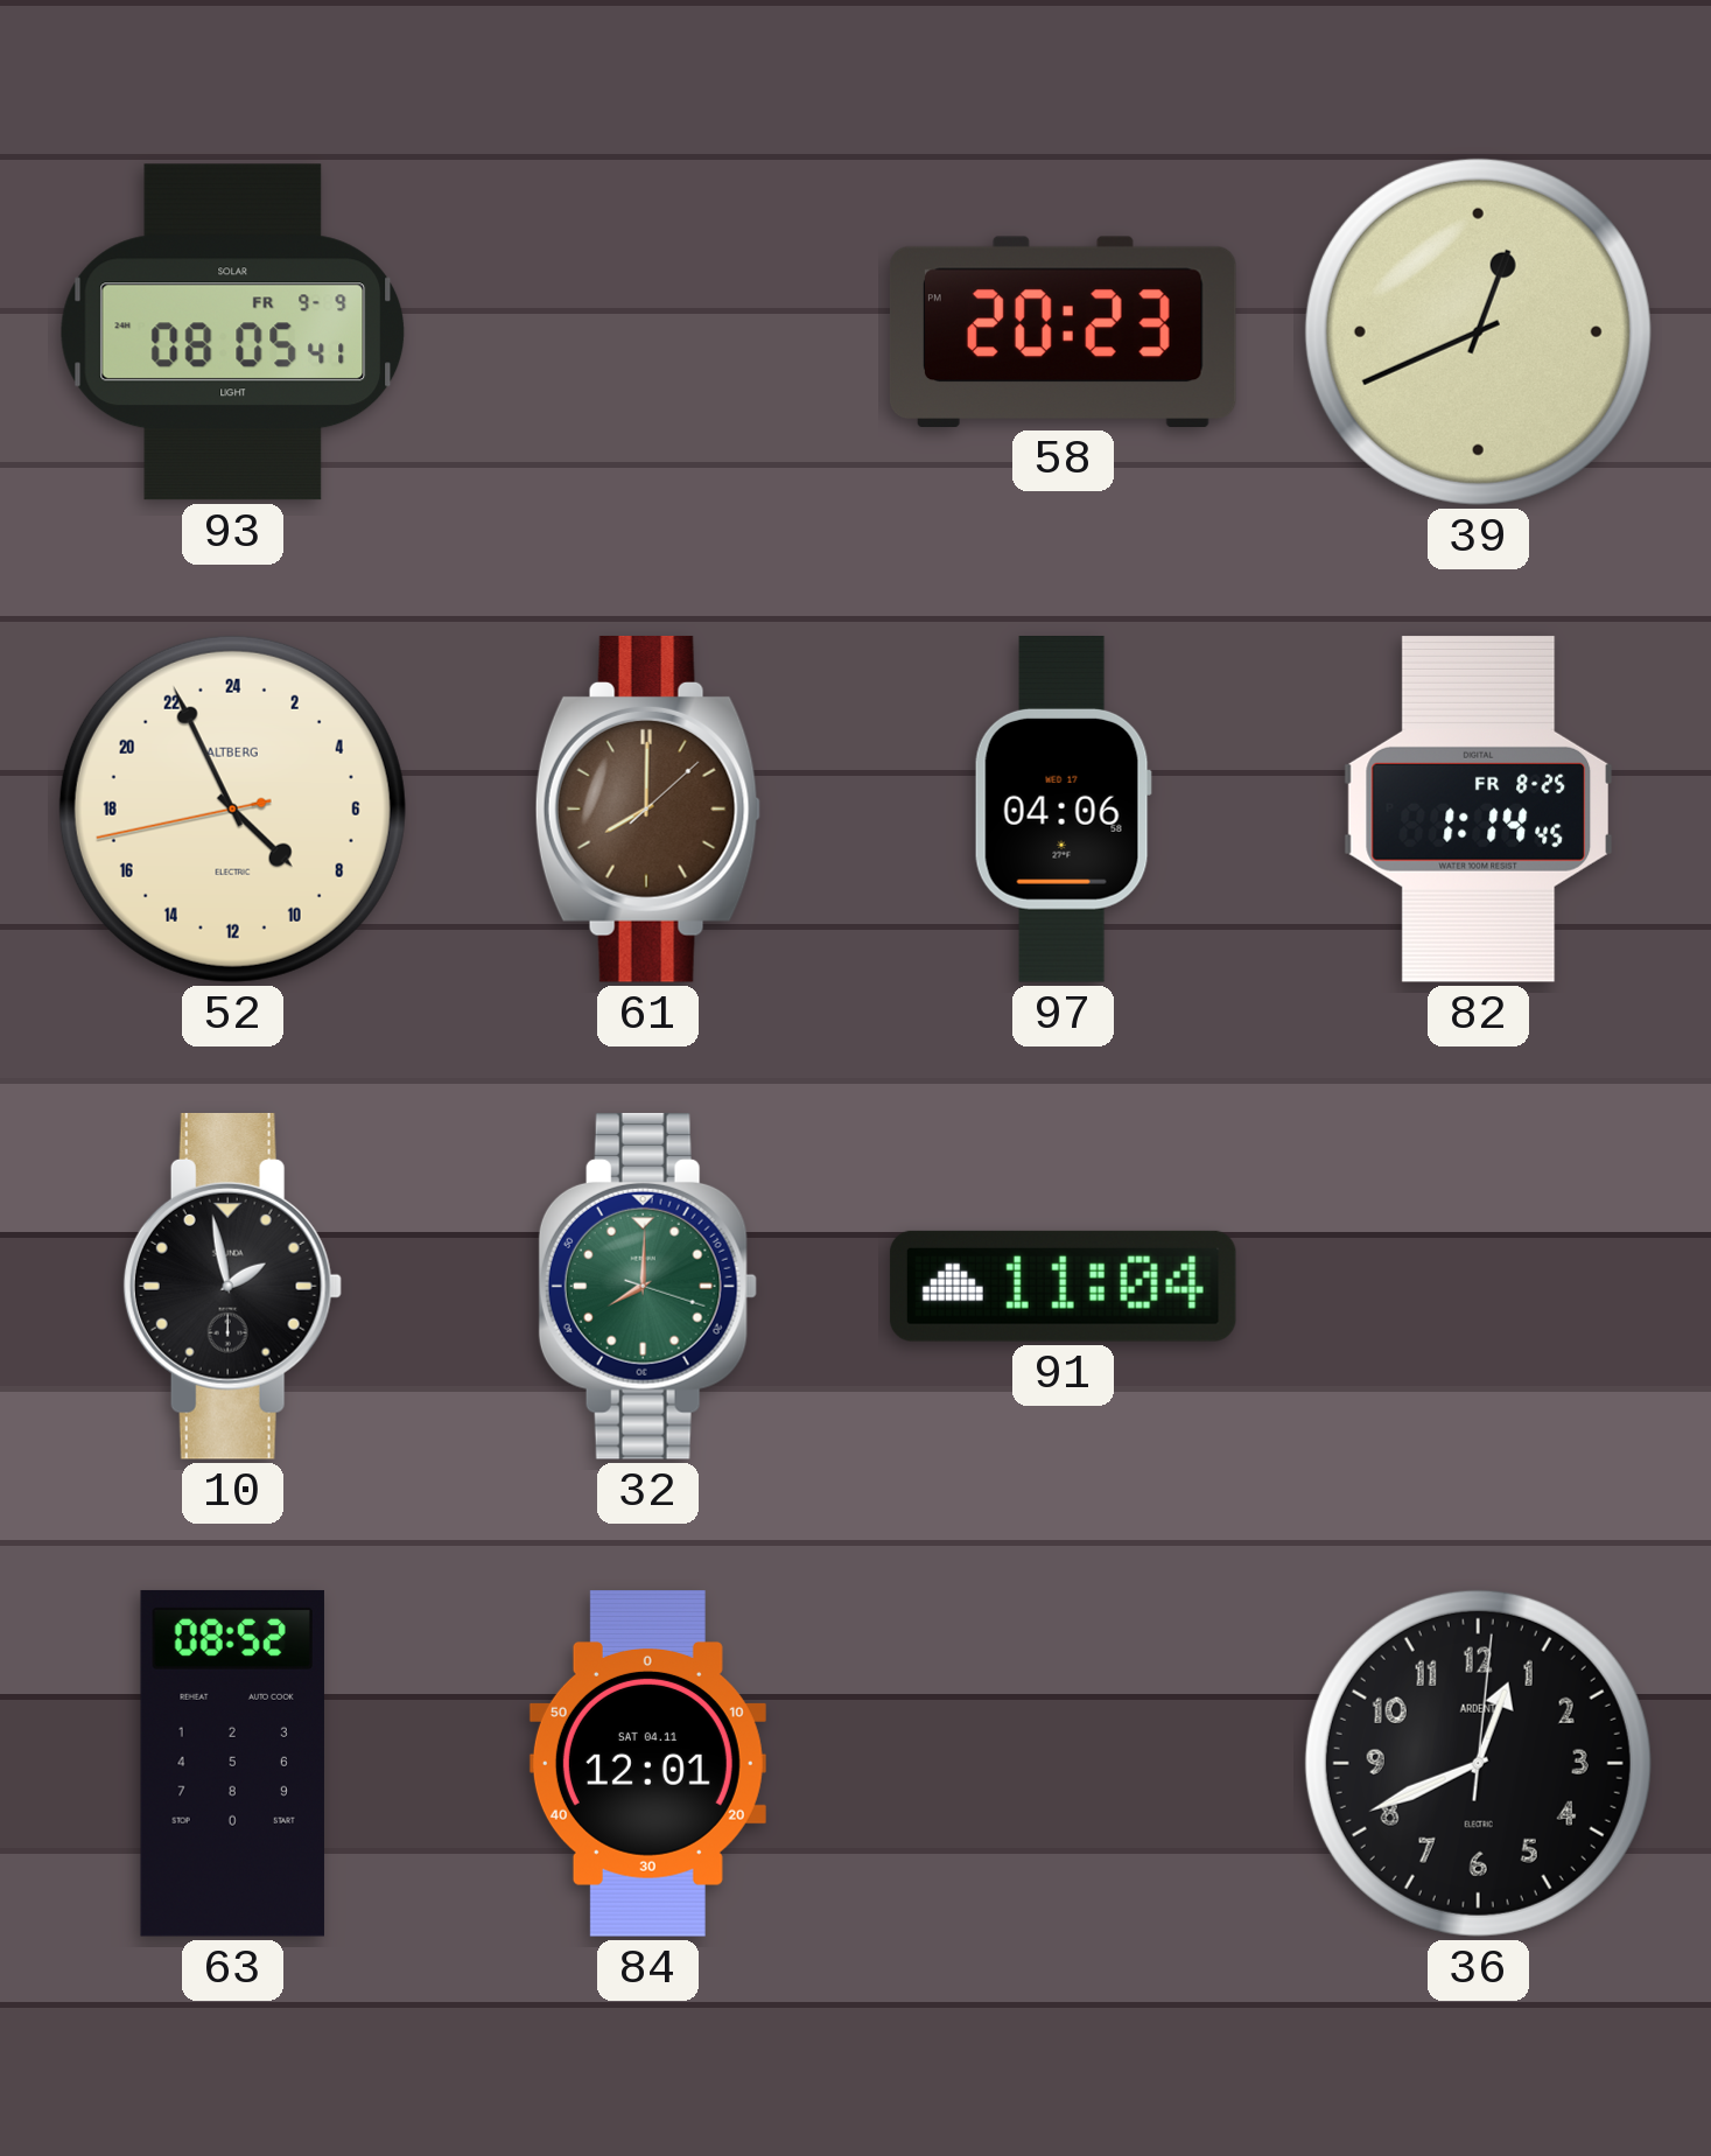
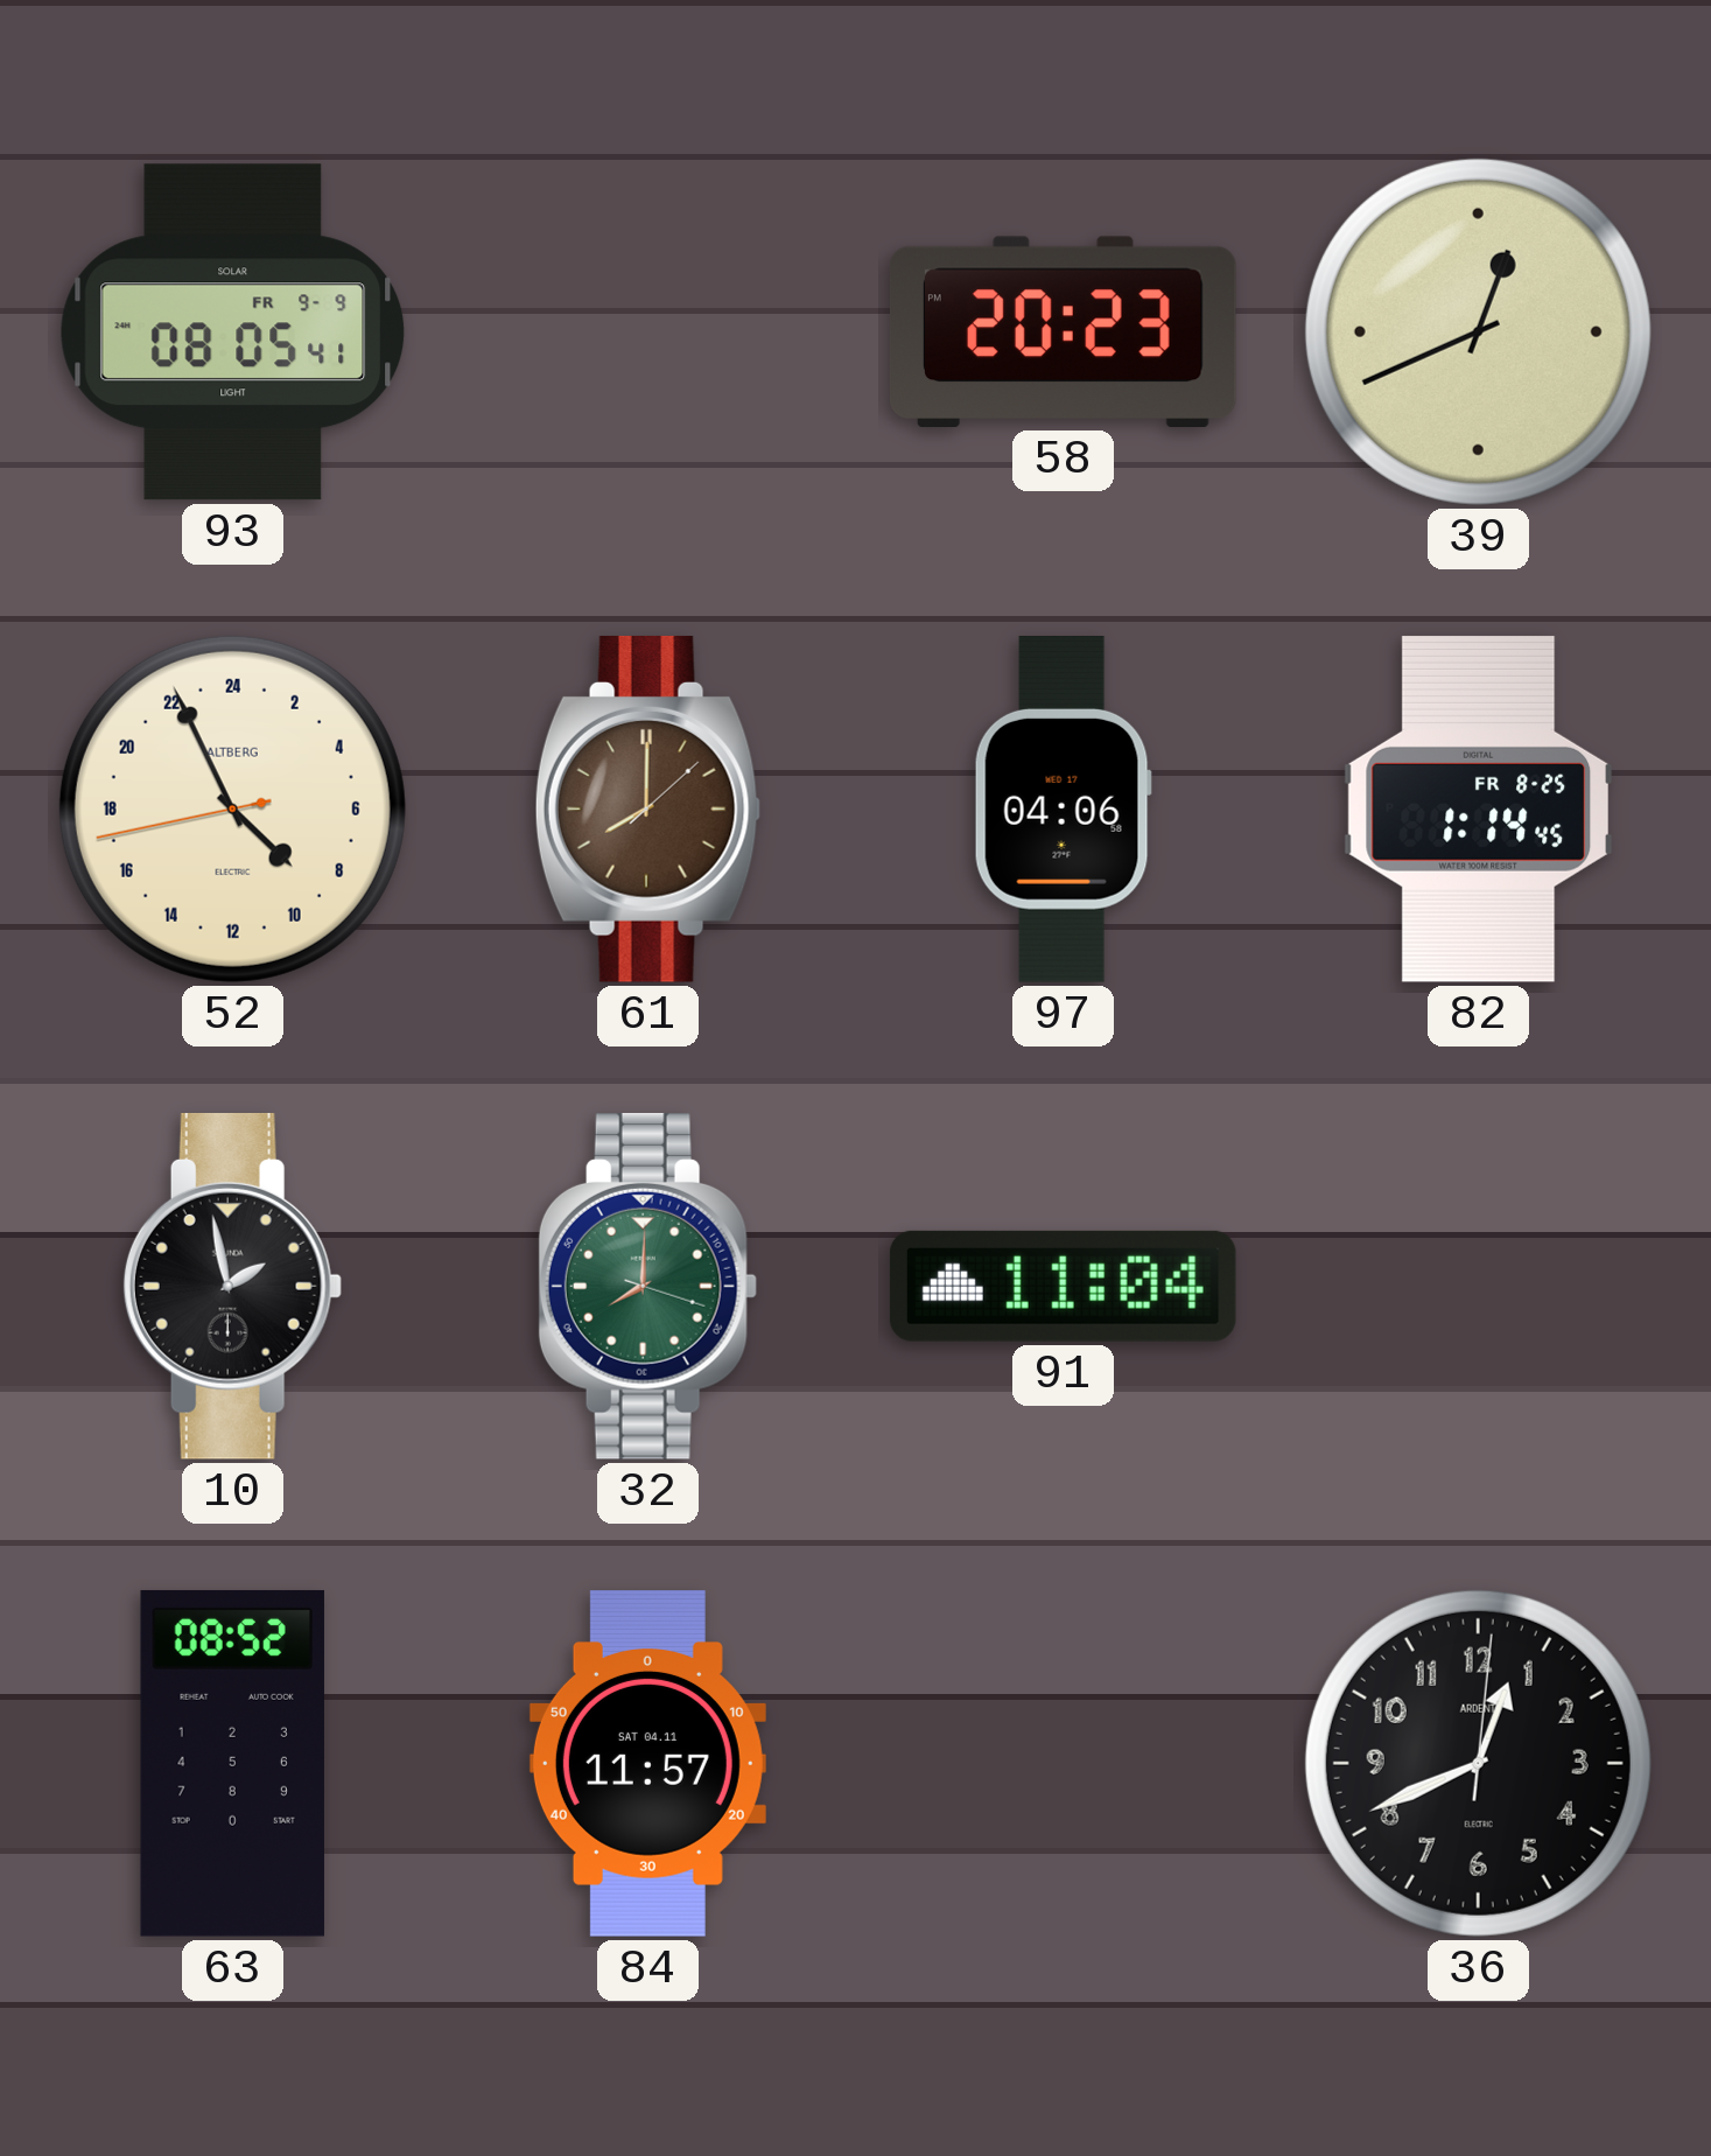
84: 12:01 -> 11:57
